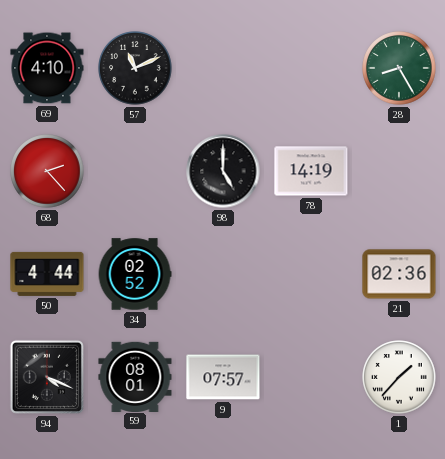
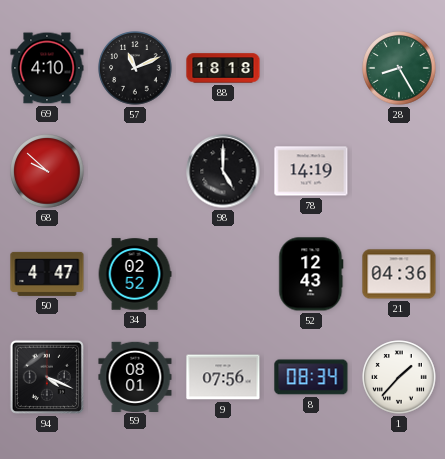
88: none -> 18:18
68: 2:23 -> 9:52
50: 4:44 -> 4:47
52: none -> 12:43
21: 02:36 -> 04:36
9: 07:57 -> 07:56
8: none -> 08:34
